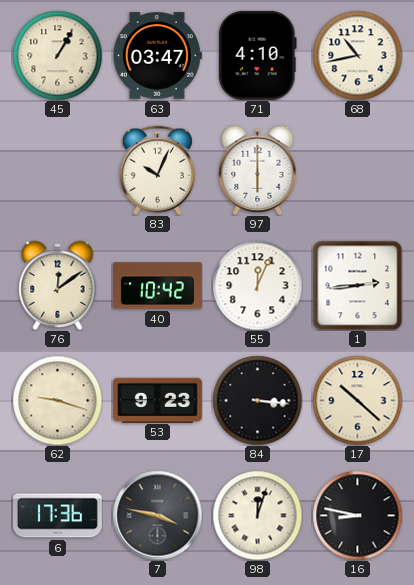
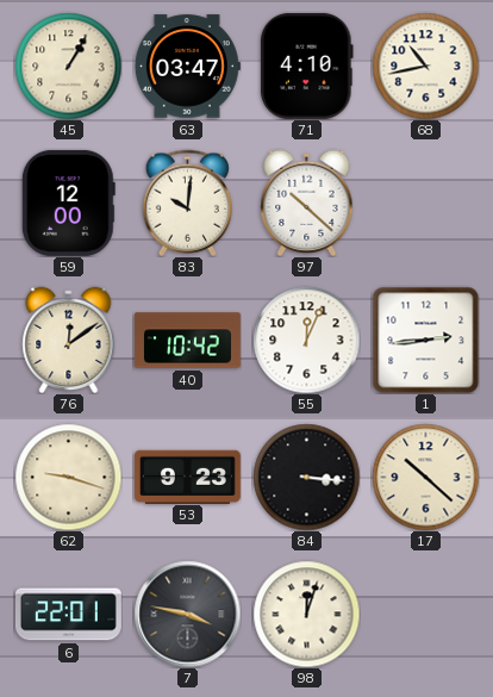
59: none -> 12:00
83: 10:04 -> 10:01
97: 6:00 -> 10:22
6: 17:36 -> 22:01
16: 8:47 -> none
